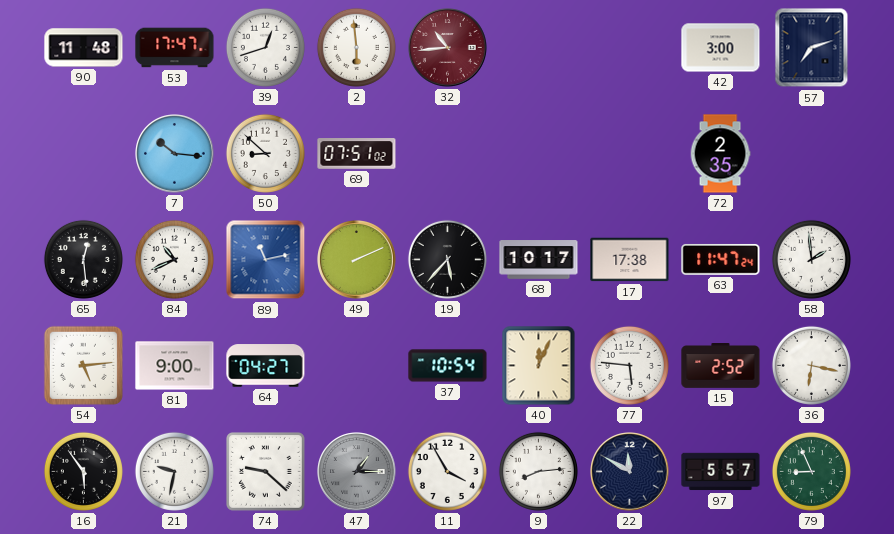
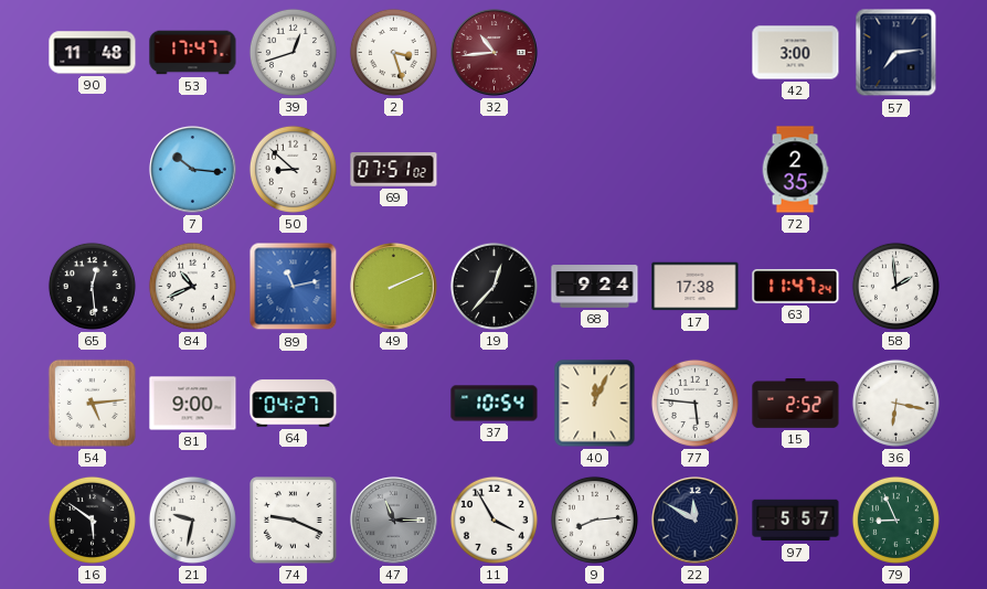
2: 5:59 -> 3:27
57: 7:12 -> 7:14
19: 5:37 -> 12:37
68: 10:17 -> 9:24
16: 5:54 -> 5:51
74: 9:22 -> 9:19
47: 1:15 -> 11:15
